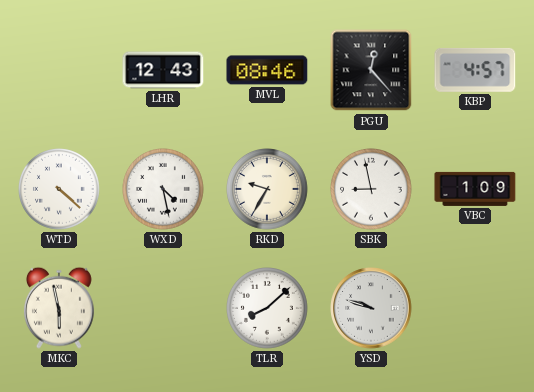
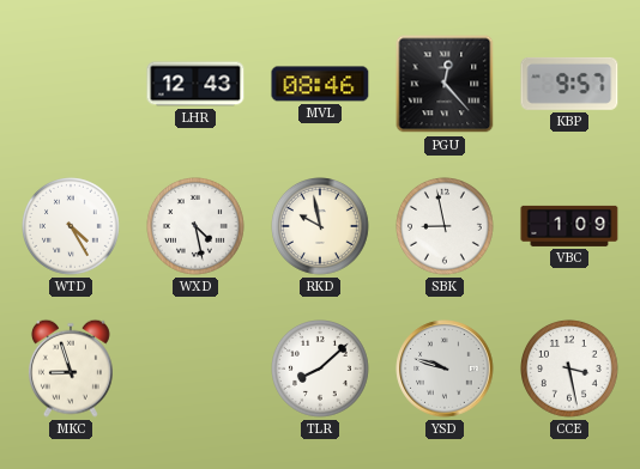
KBP: 4:57 -> 9:57
WTD: 4:22 -> 4:25
RKD: 9:35 -> 9:58
MKC: 5:58 -> 8:57
CCE: none -> 3:28
